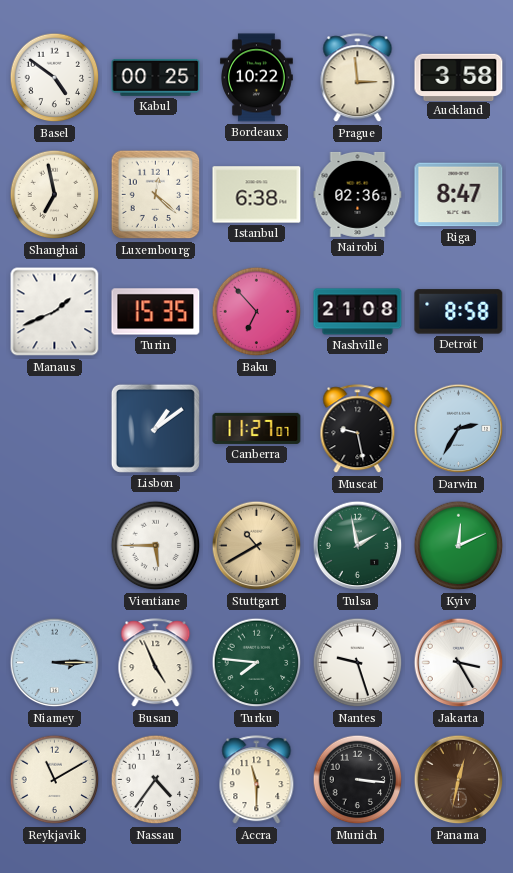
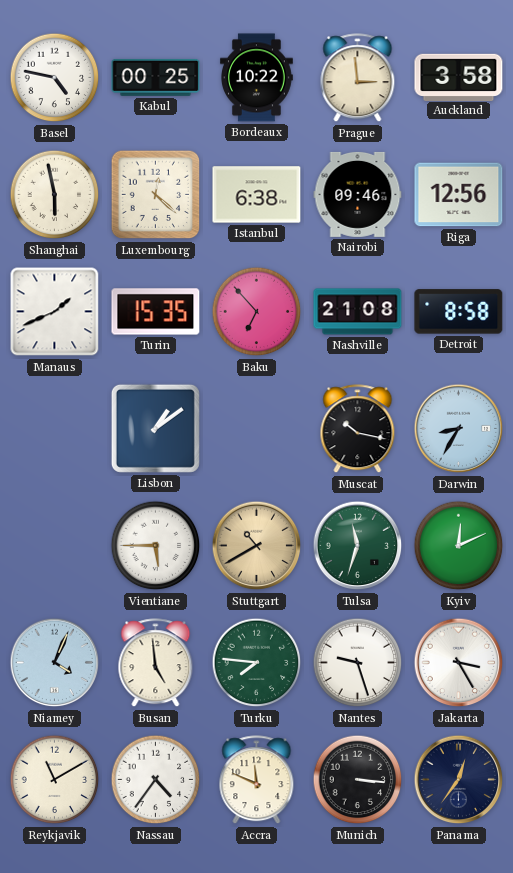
Basel: 4:51 -> 4:47
Shanghai: 6:58 -> 5:58
Nairobi: 02:36 -> 09:46
Riga: 8:47 -> 12:56
Canberra: 11:27 -> none
Muscat: 9:28 -> 10:17
Darwin: 2:35 -> 8:35
Tulsa: 1:58 -> 11:33
Niamey: 3:15 -> 4:04
Busan: 4:56 -> 4:59
Accra: 11:30 -> 11:49
Panama: 12:32 -> 12:36
Panama dial: brown -> navy
